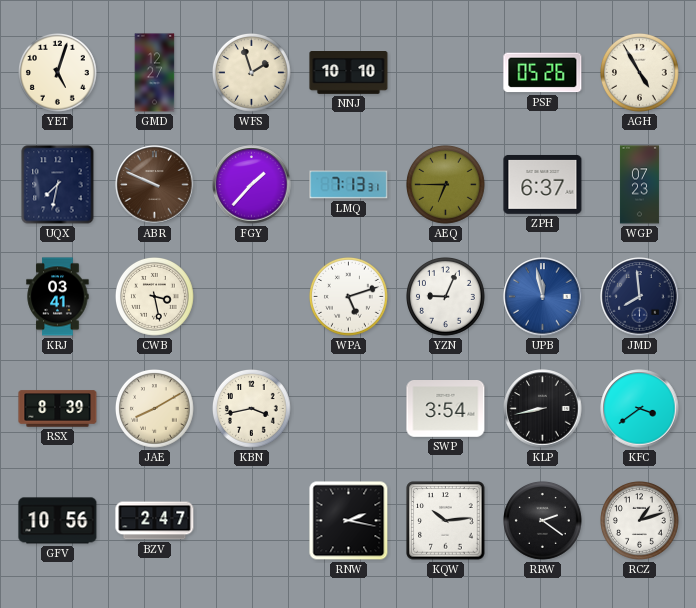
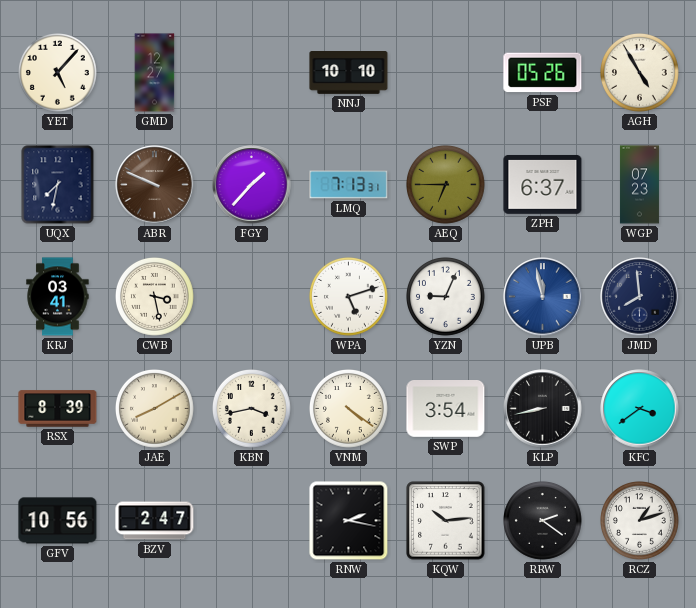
YET: 5:03 -> 5:07
WFS: 1:57 -> none
VNM: none -> 4:21
